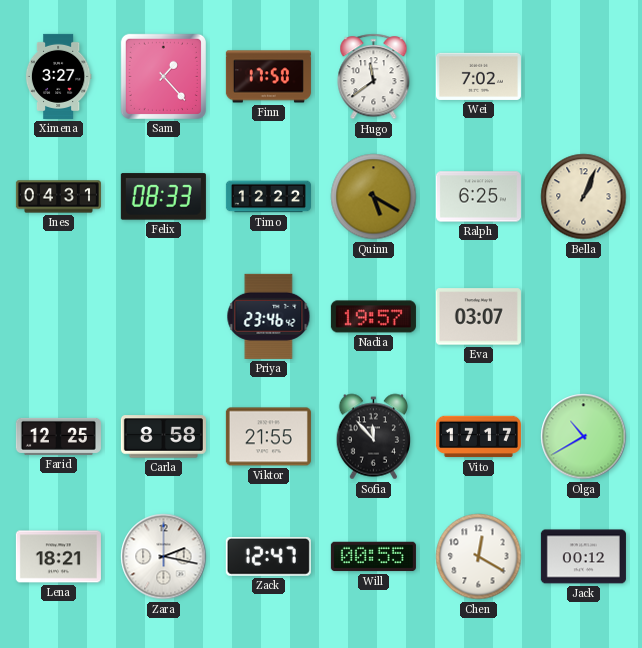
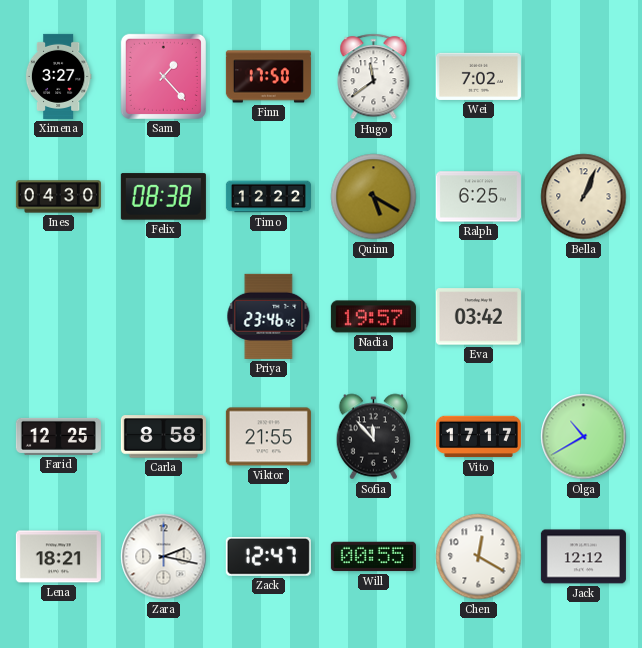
Ines: 04:31 -> 04:30
Felix: 08:33 -> 08:38
Eva: 03:07 -> 03:42
Jack: 00:12 -> 12:12
